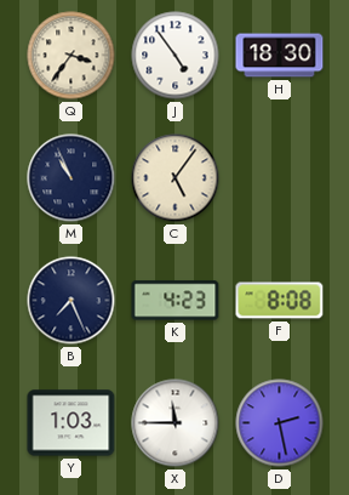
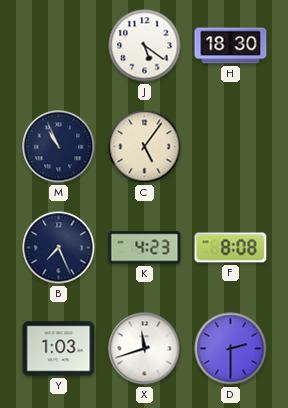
Q: 3:36 -> none
J: 4:54 -> 5:21
X: 11:45 -> 11:42
D: 2:28 -> 2:30
